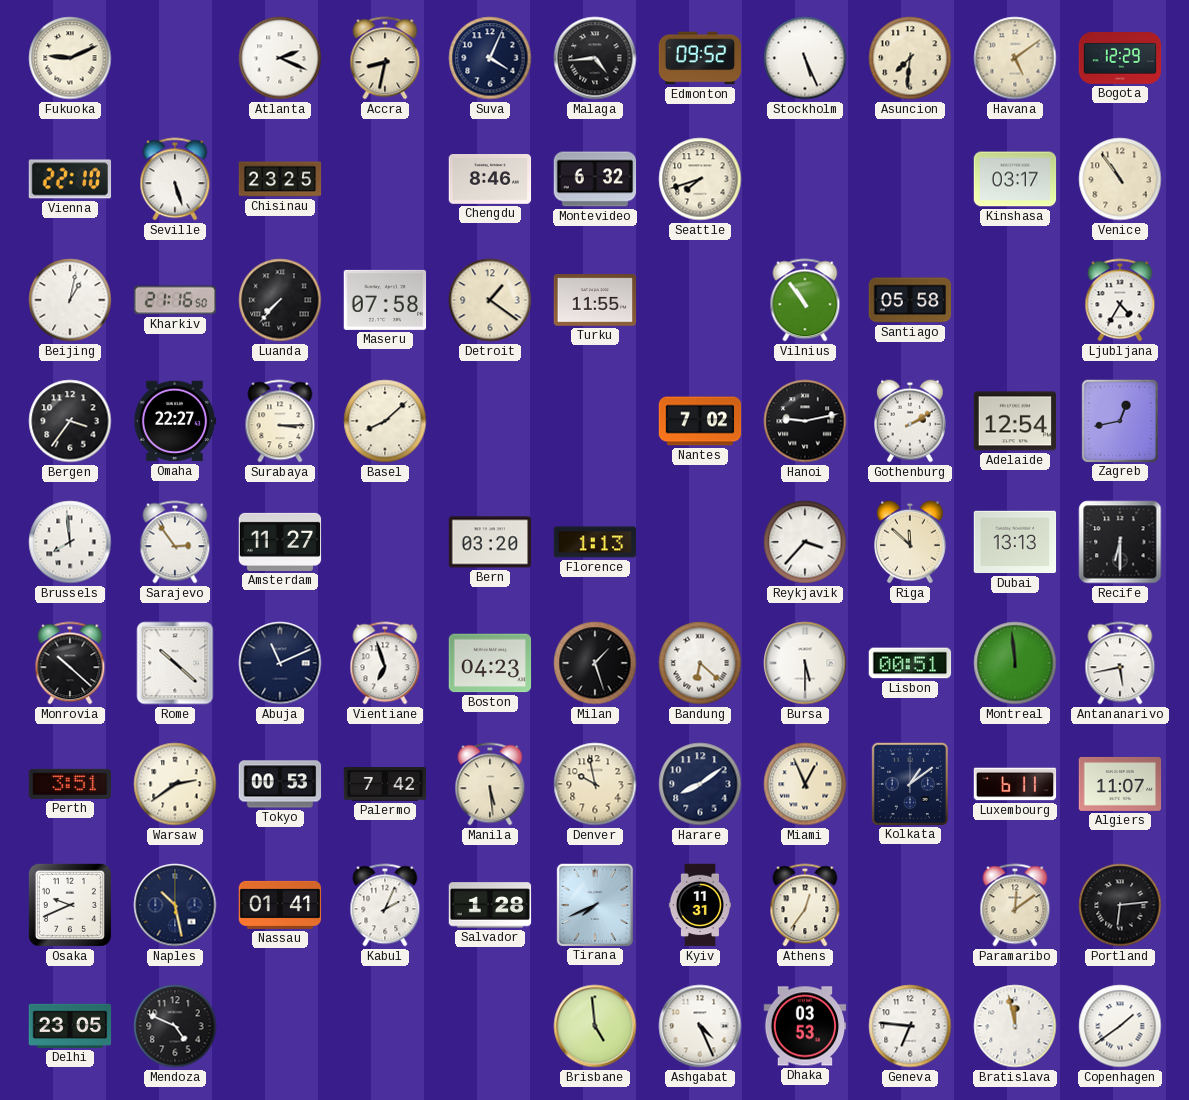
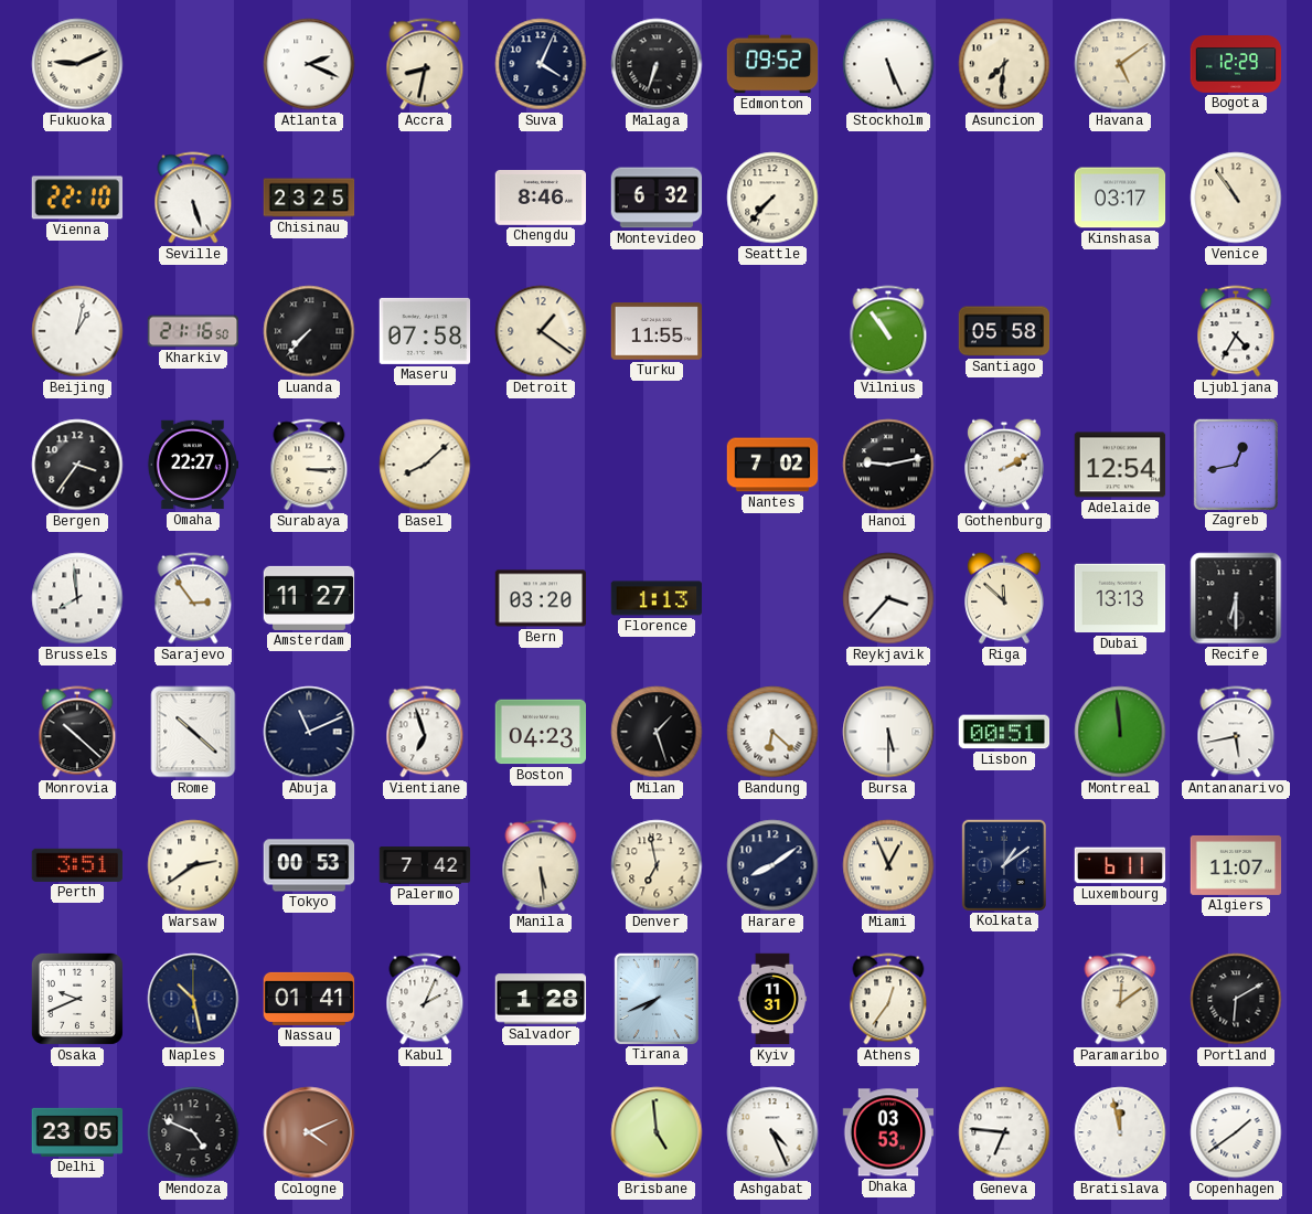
Malaga: 4:44 -> 6:33
Seattle: 7:42 -> 7:37
Denver: 9:58 -> 6:58
Portland: 6:14 -> 6:10
Cologne: none -> 4:11
